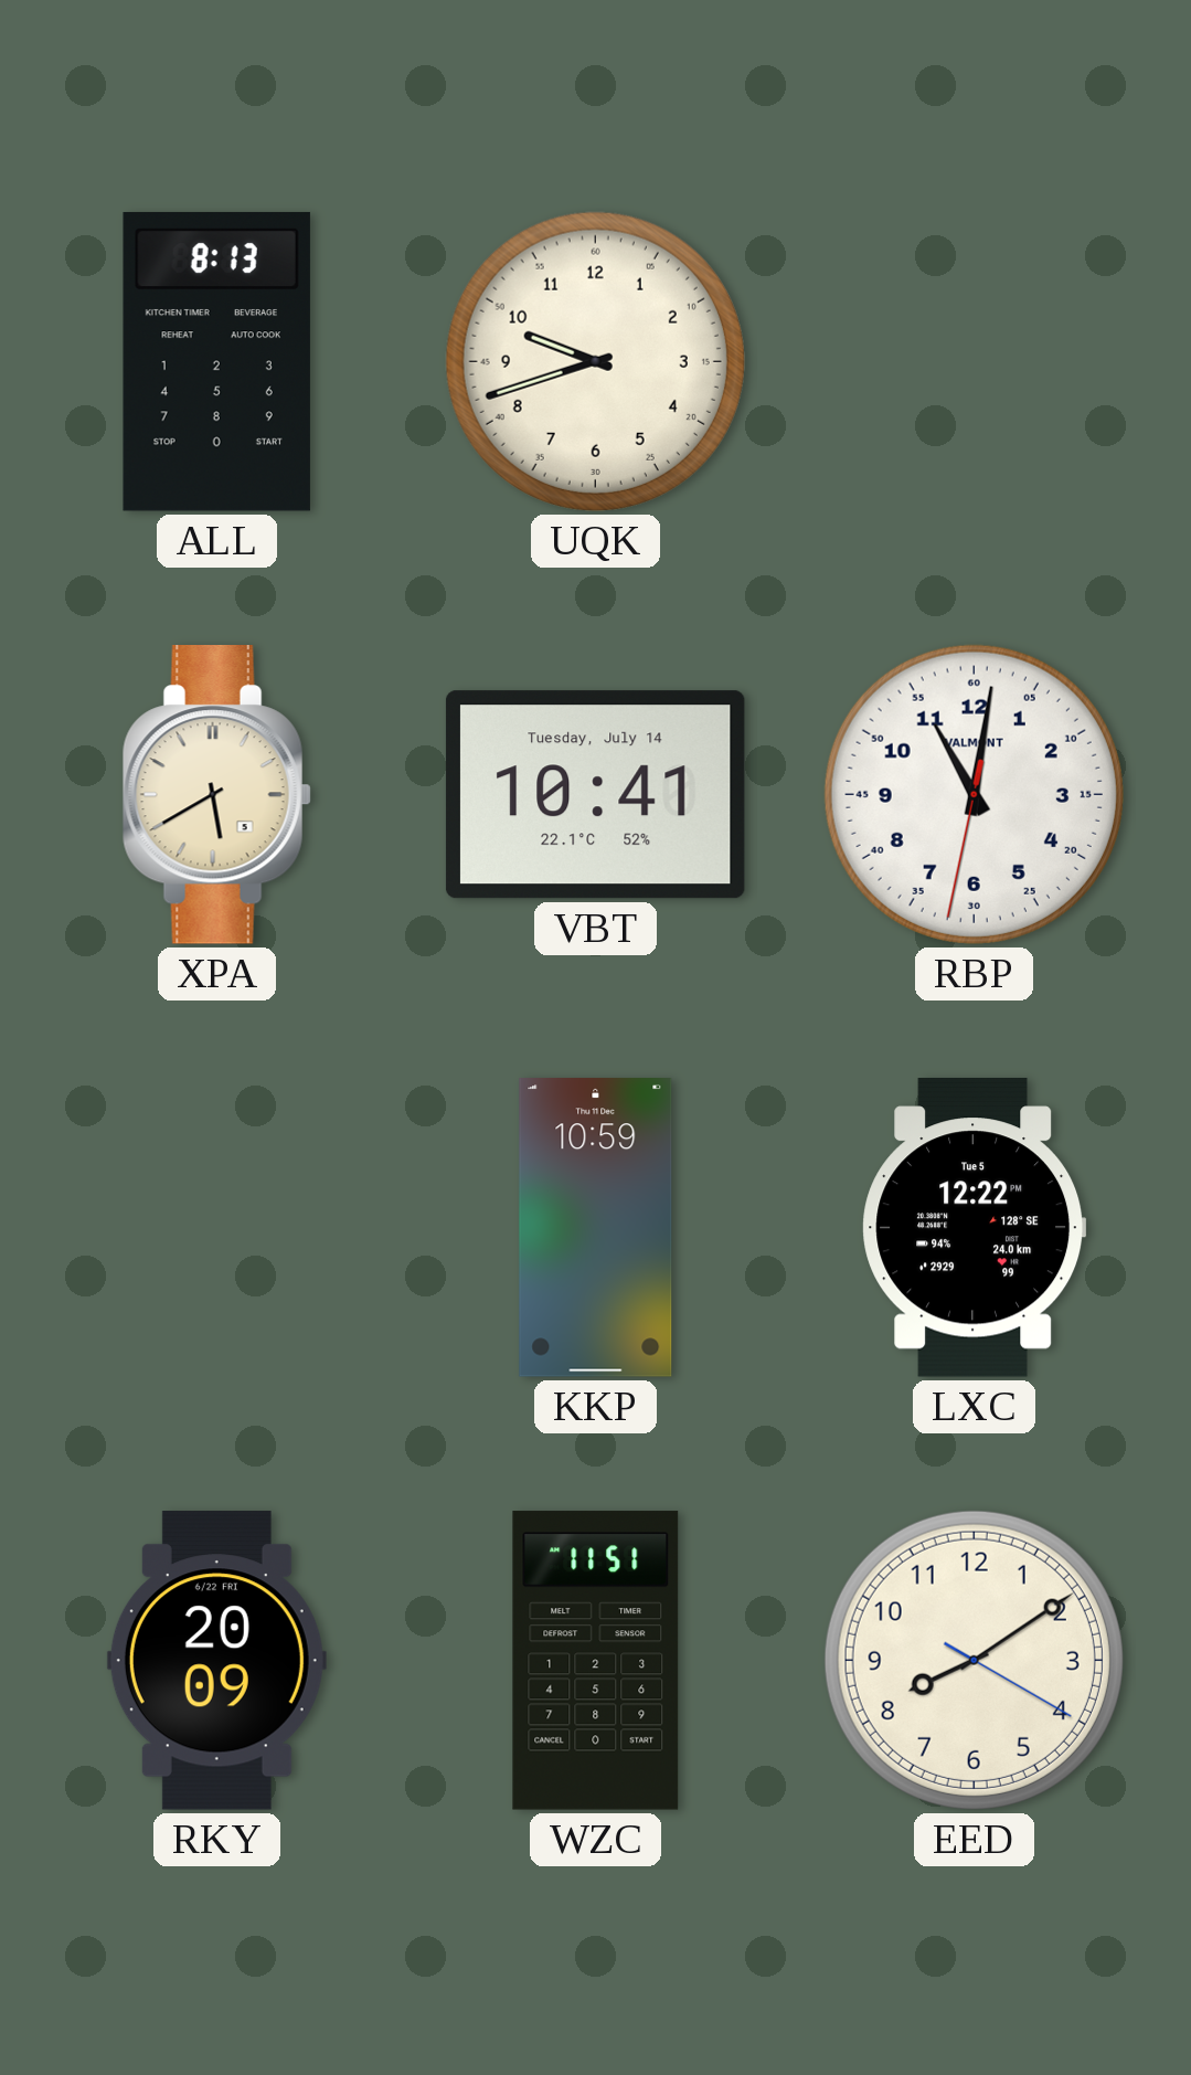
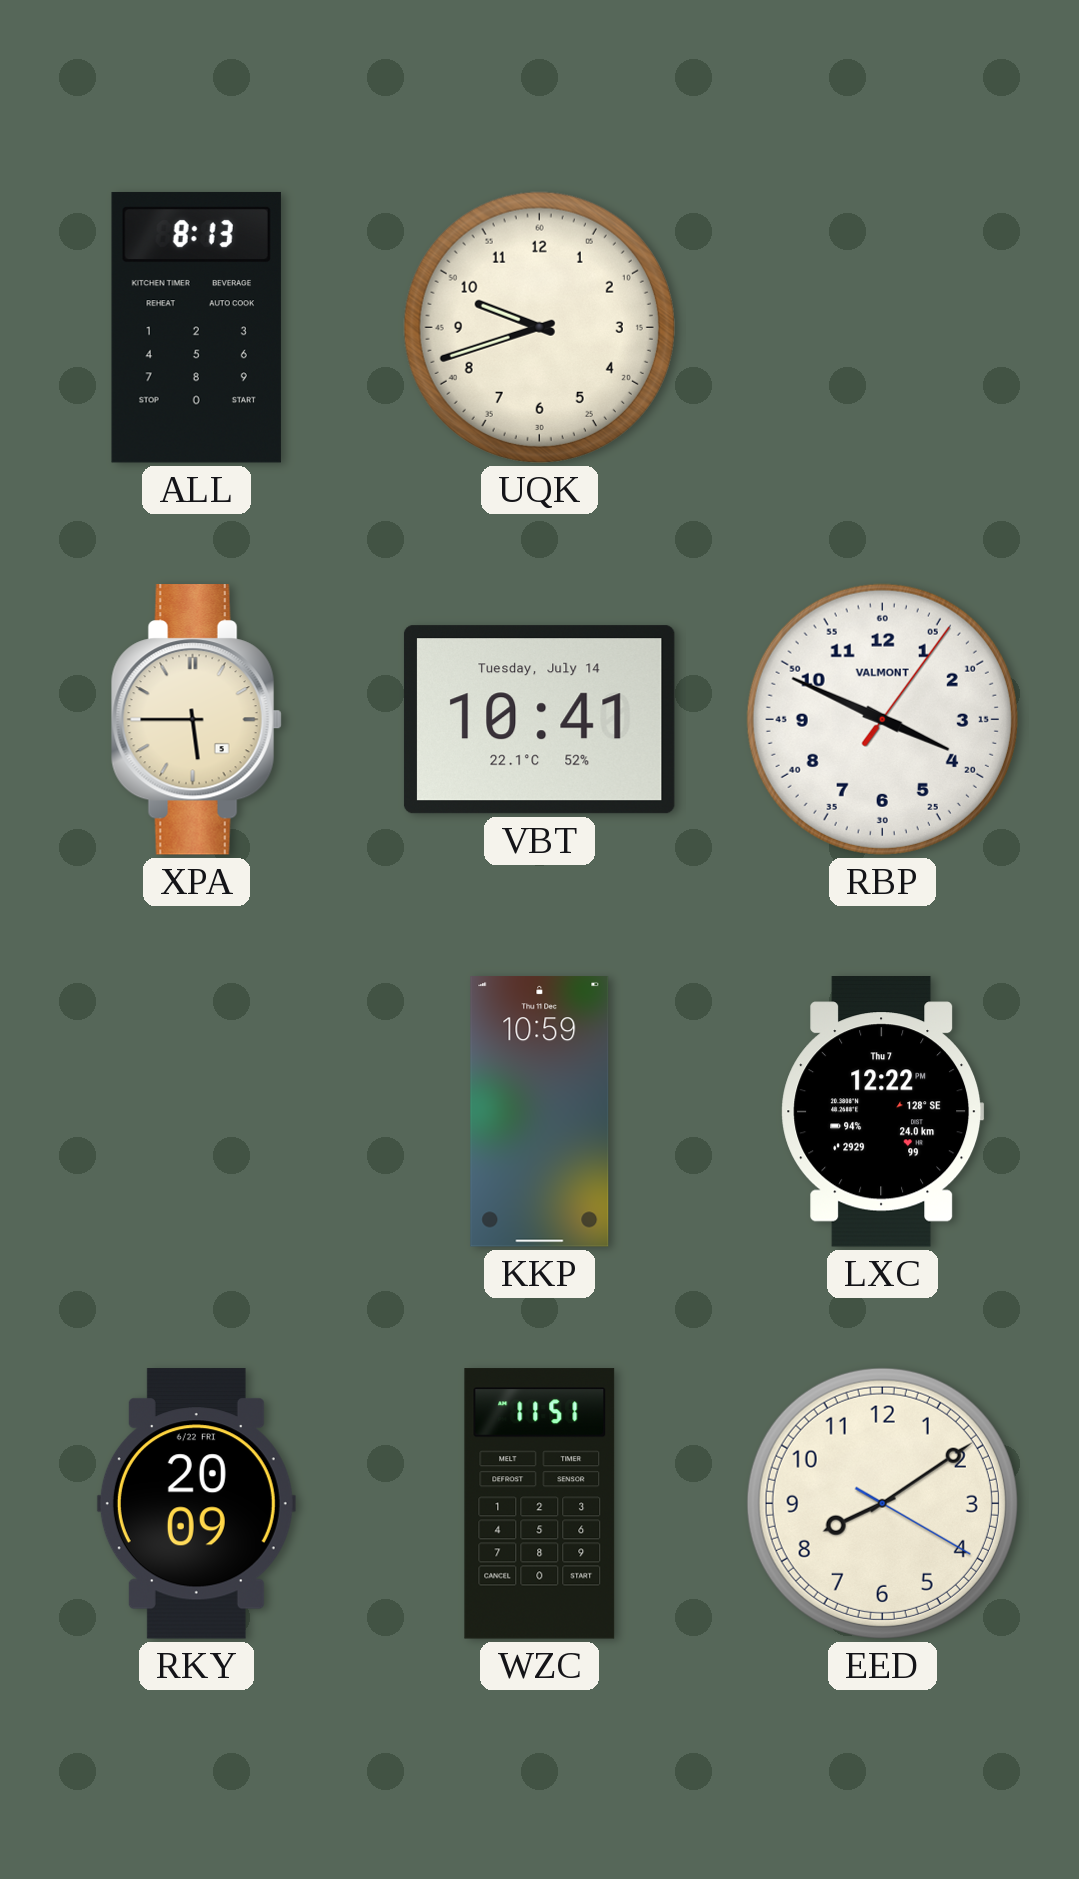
XPA: 5:40 -> 5:45
RBP: 11:01 -> 3:49
LXC date: Tue 5 -> Thu 7
